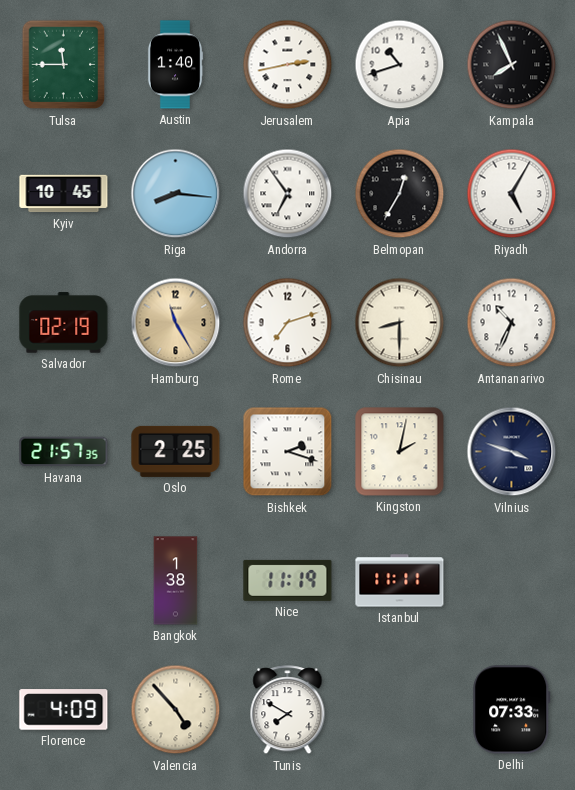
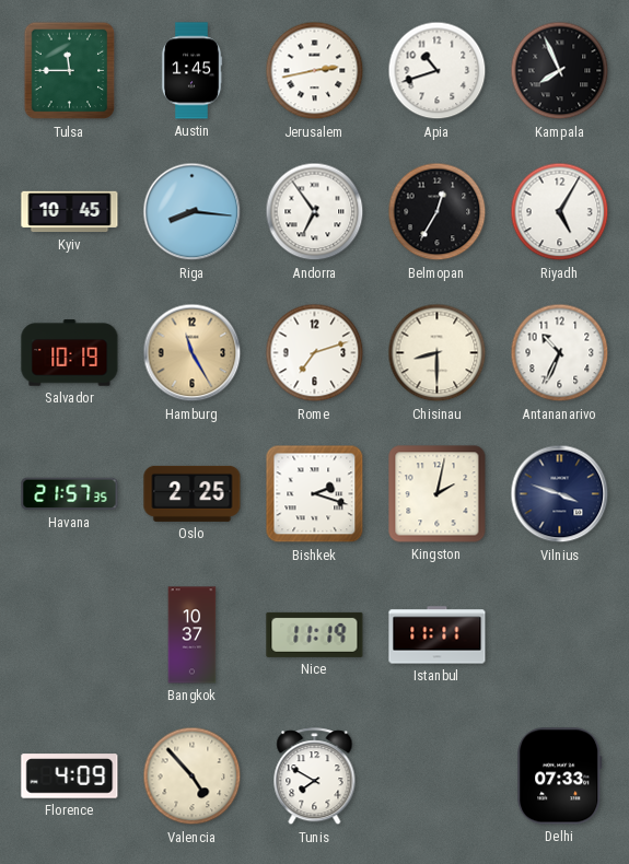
Austin: 1:40 -> 1:45
Salvador: 02:19 -> 10:19
Bangkok: 1:38 -> 10:37
